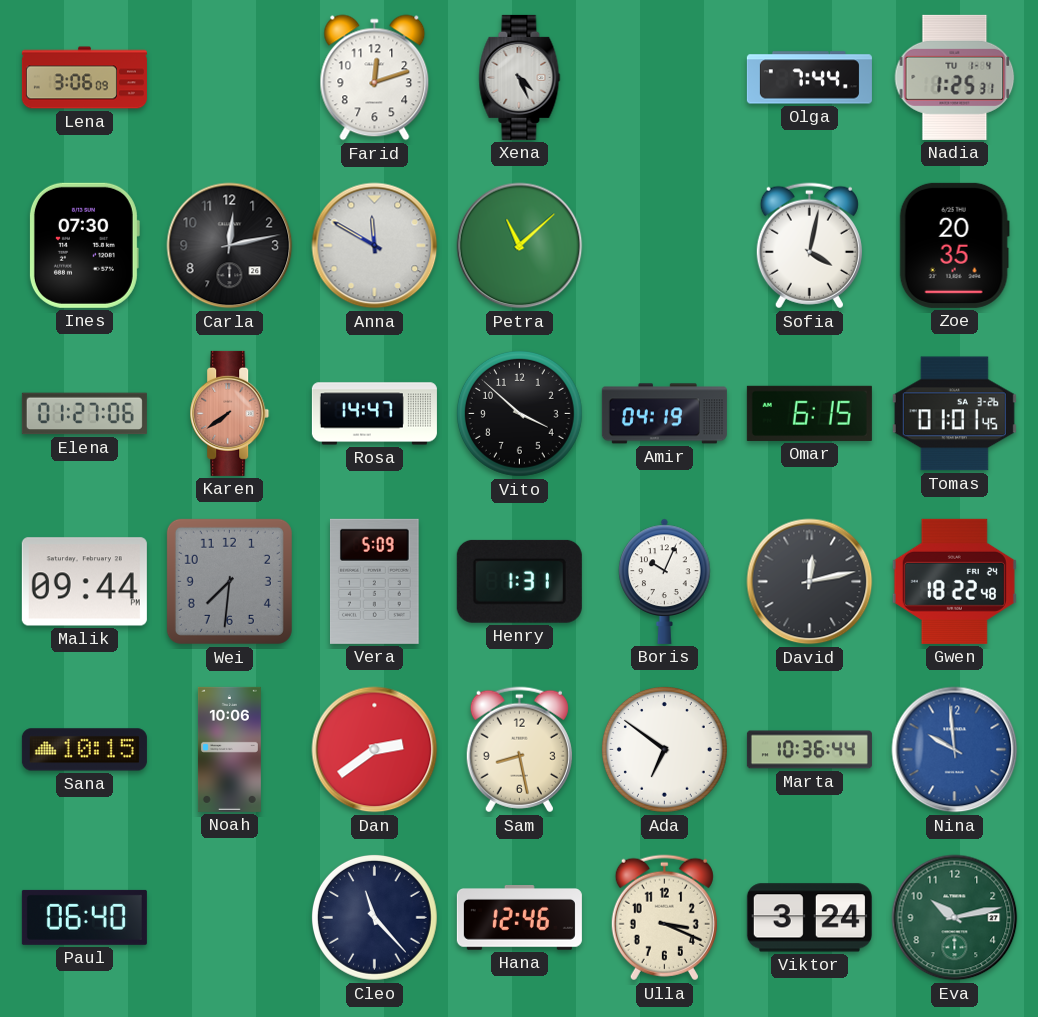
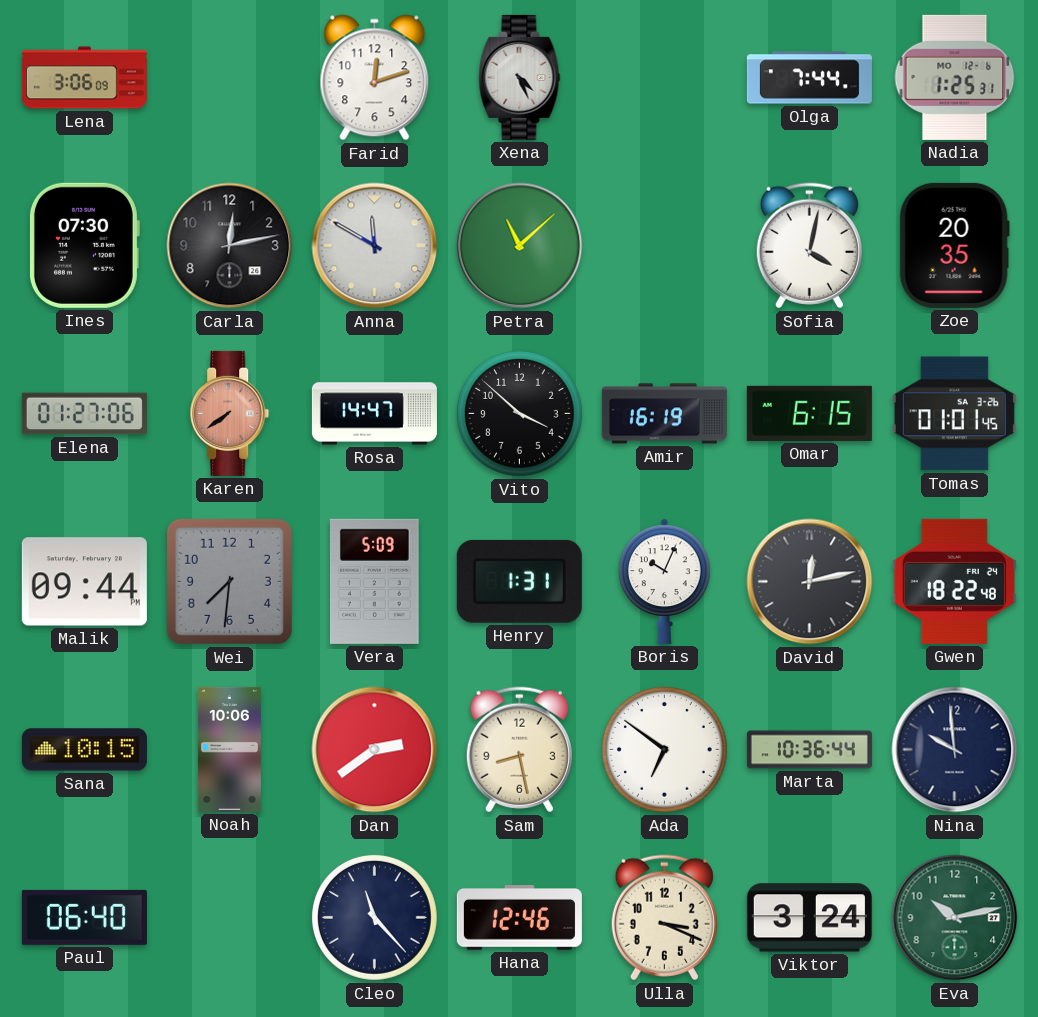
Nadia date: TU 1-4 -> MO 12-6
Amir: 04:19 -> 16:19
Nina dial: blue -> navy
